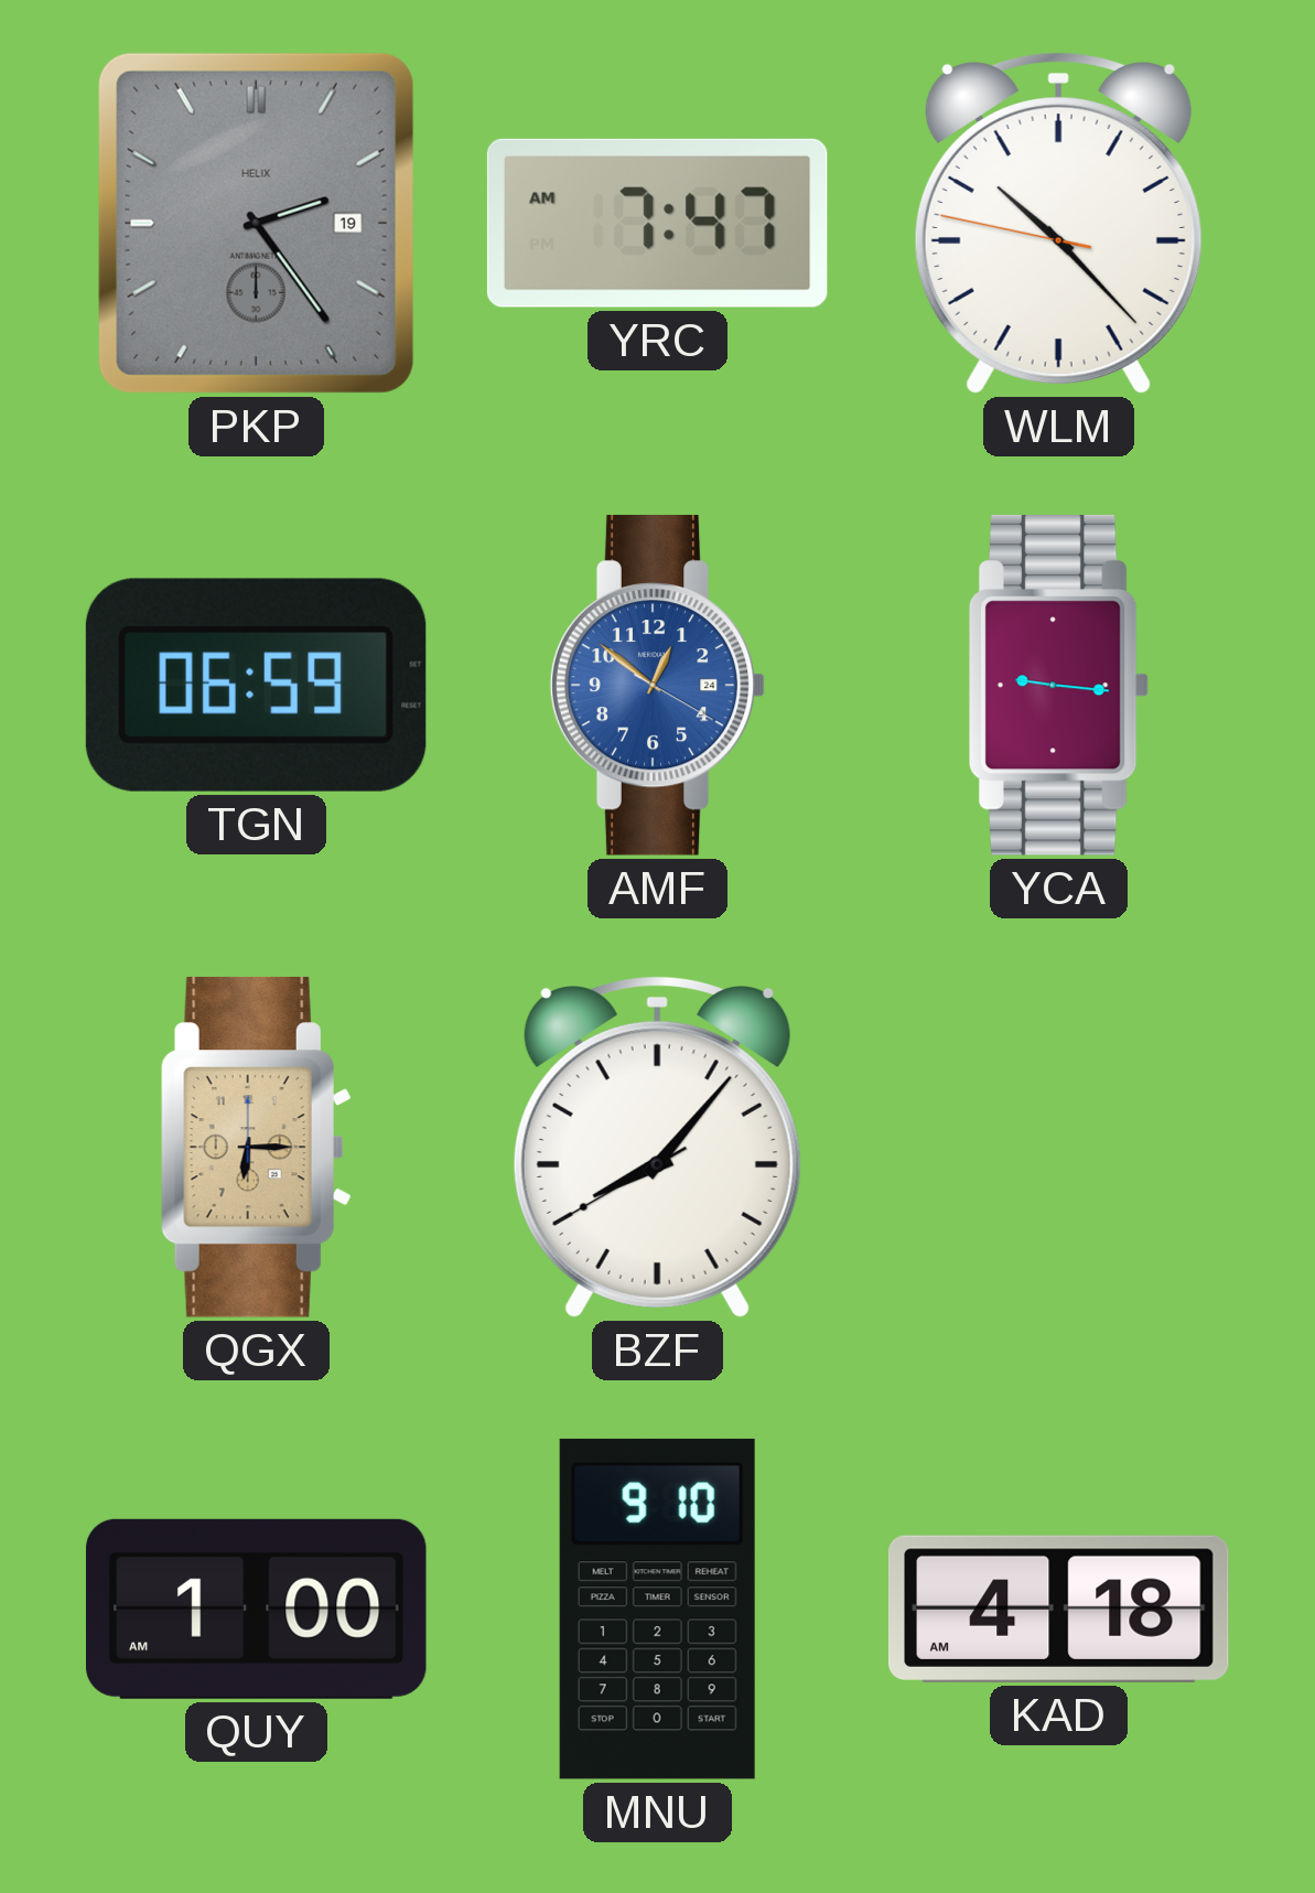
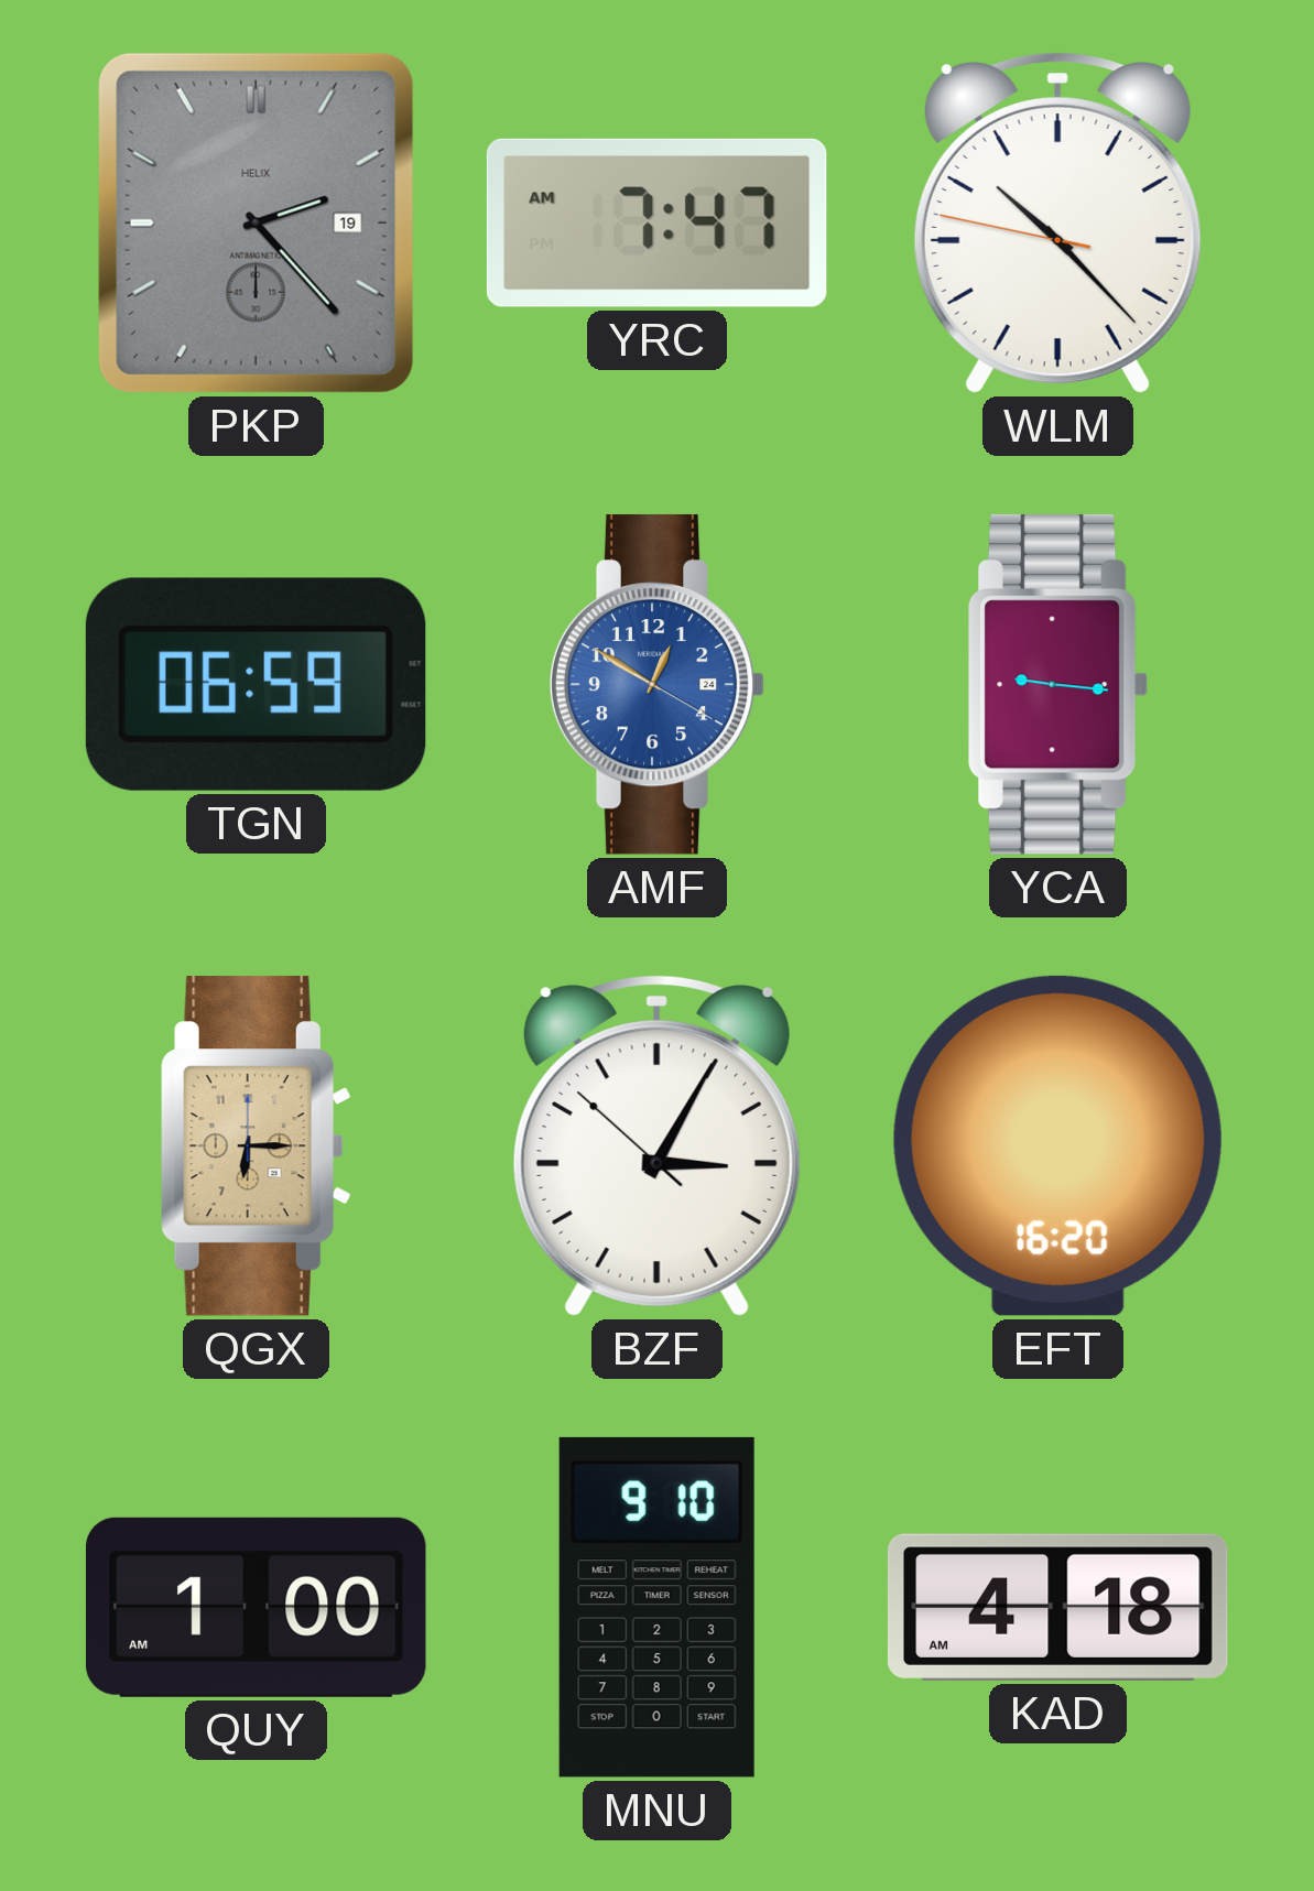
PKP: 2:24 -> 2:23
AMF: 12:51 -> 12:50
BZF: 8:06 -> 3:04
EFT: none -> 16:20
